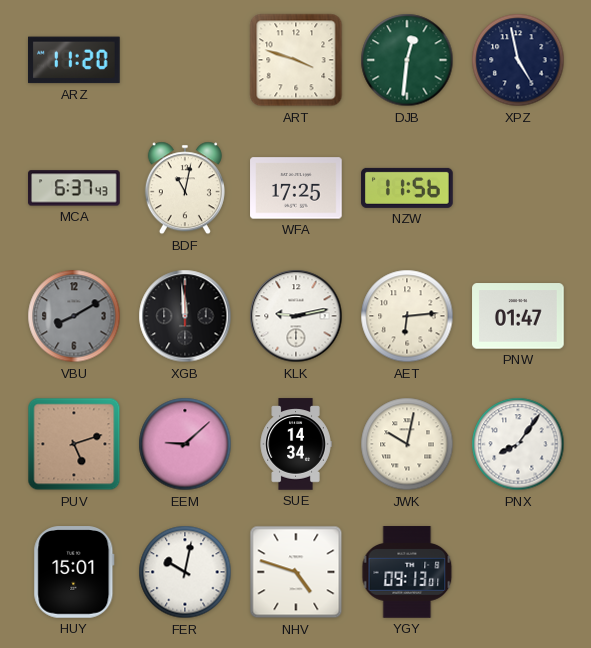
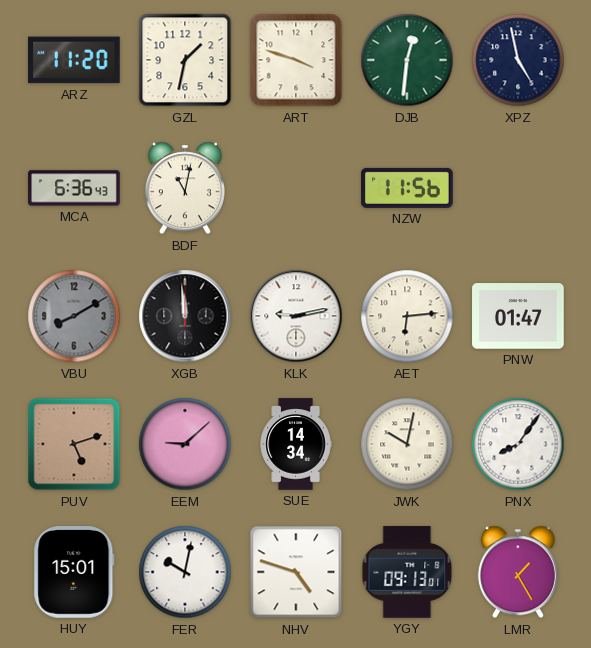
GZL: none -> 1:32
MCA: 6:37 -> 6:36
WFA: 17:25 -> none
LMR: none -> 1:25
